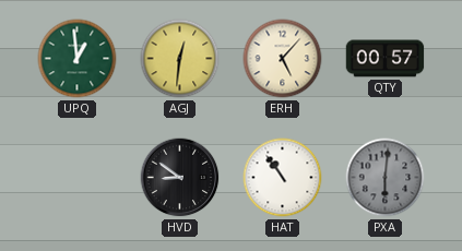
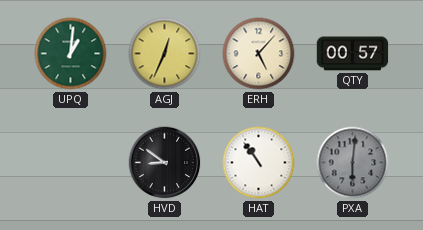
UPQ: 12:59 -> 1:01
AGJ: 12:31 -> 12:34
